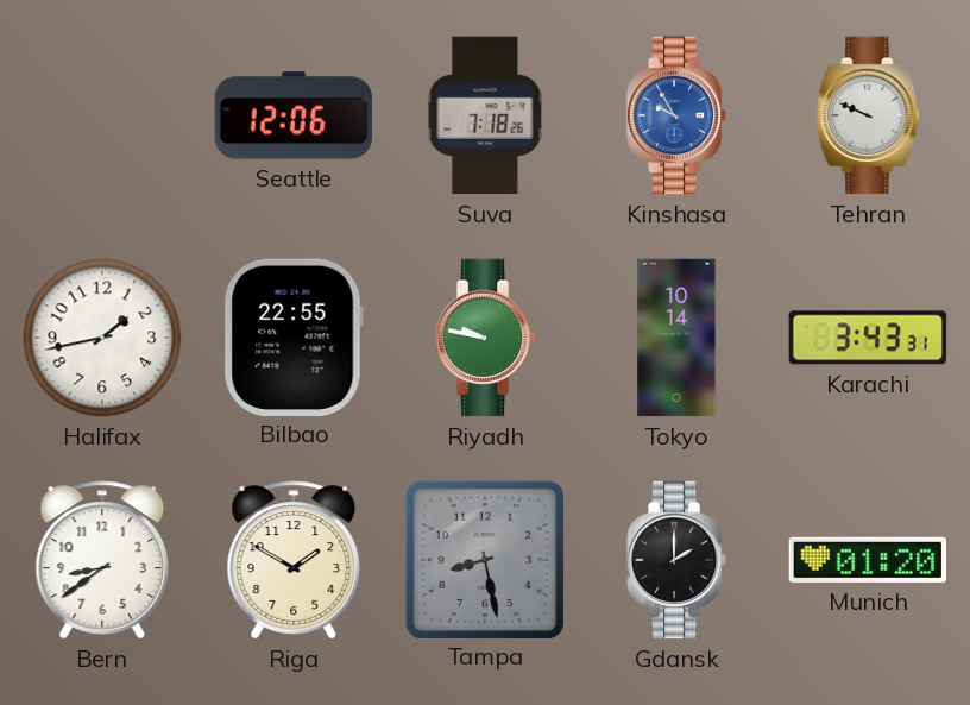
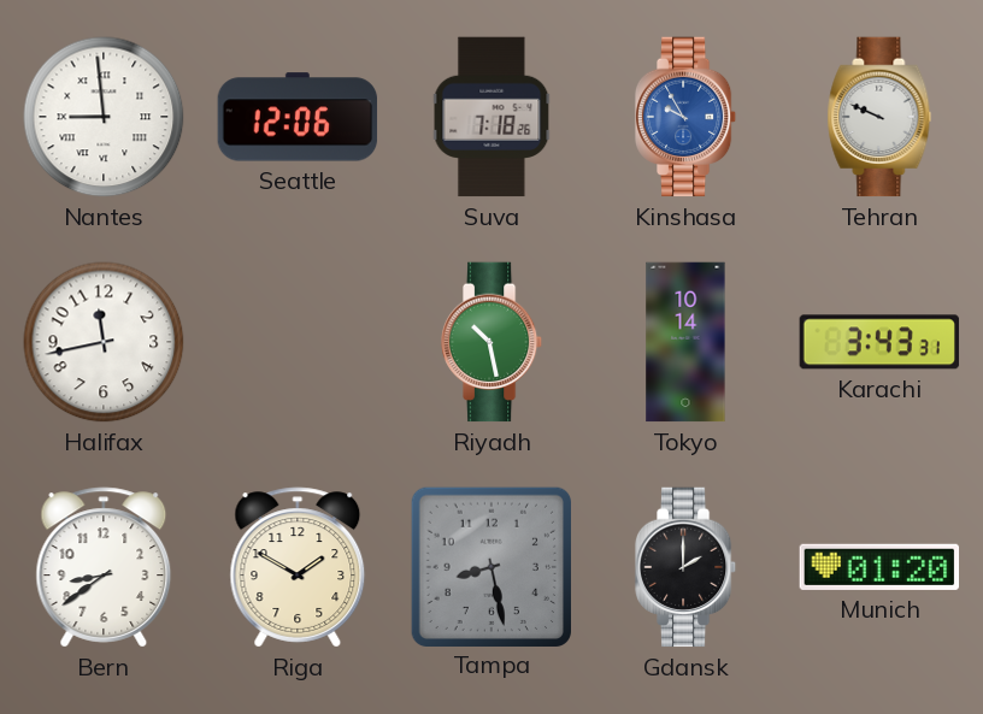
Nantes: none -> 8:59
Halifax: 1:43 -> 11:43
Bilbao: 22:55 -> none
Riyadh: 9:47 -> 10:28
